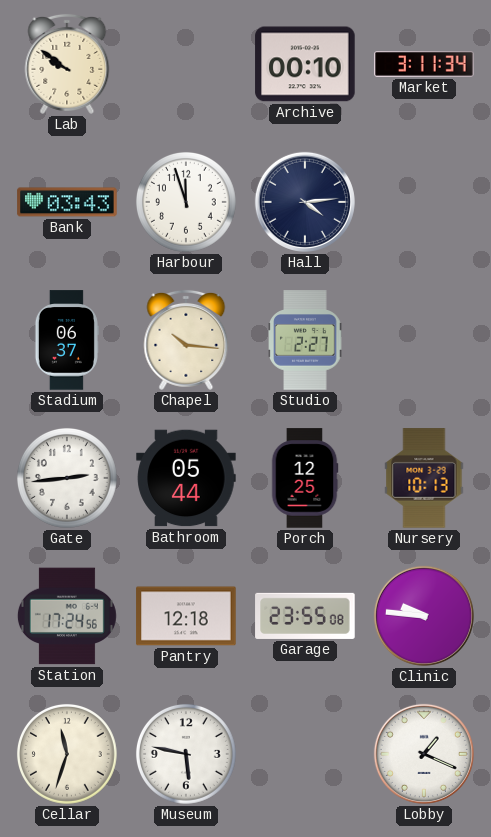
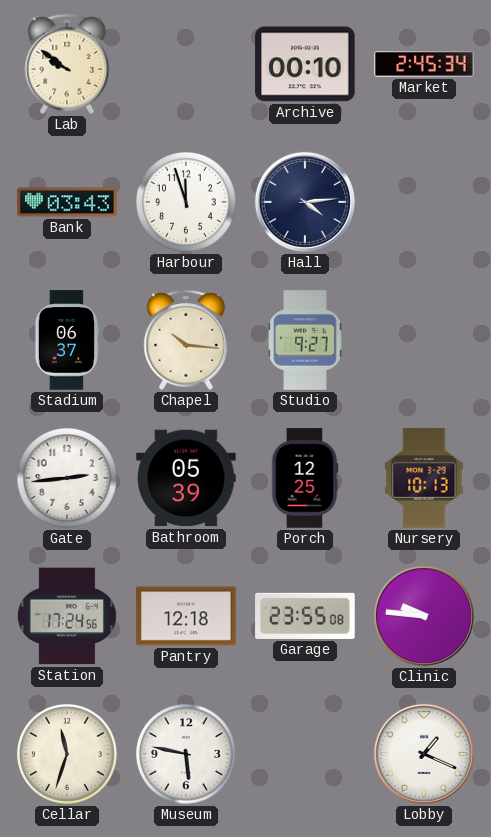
Market: 3:11 -> 2:45
Studio: 2:27 -> 9:27
Bathroom: 05:44 -> 05:39
